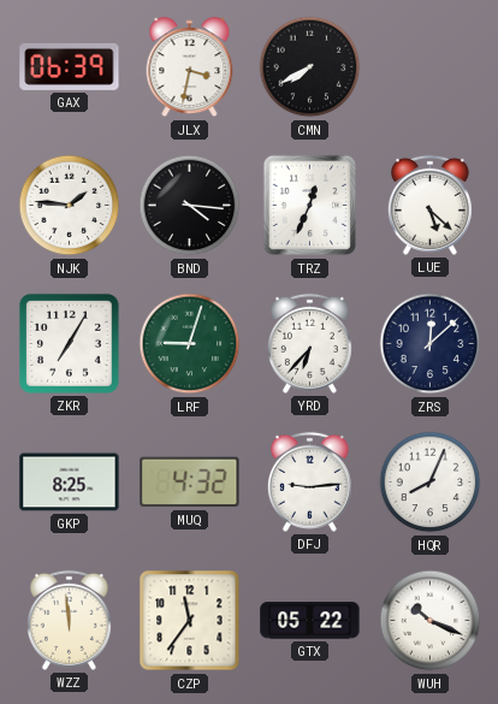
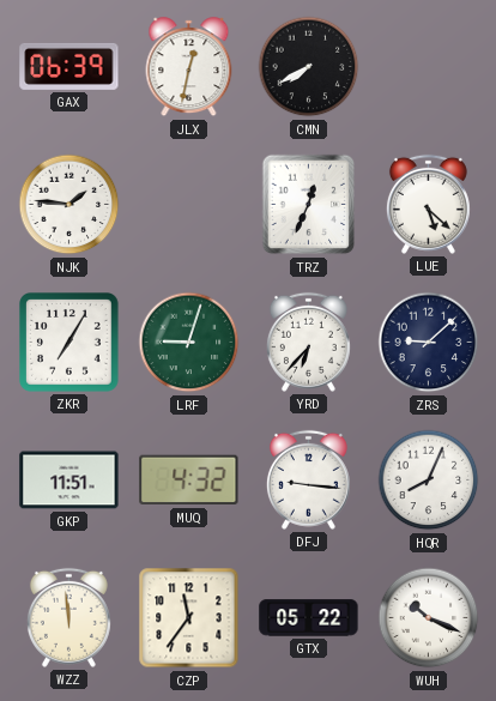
JLX: 3:32 -> 12:32
BND: 4:16 -> none
ZRS: 12:08 -> 9:08
GKP: 8:25 -> 11:51
DFJ: 9:14 -> 9:16
